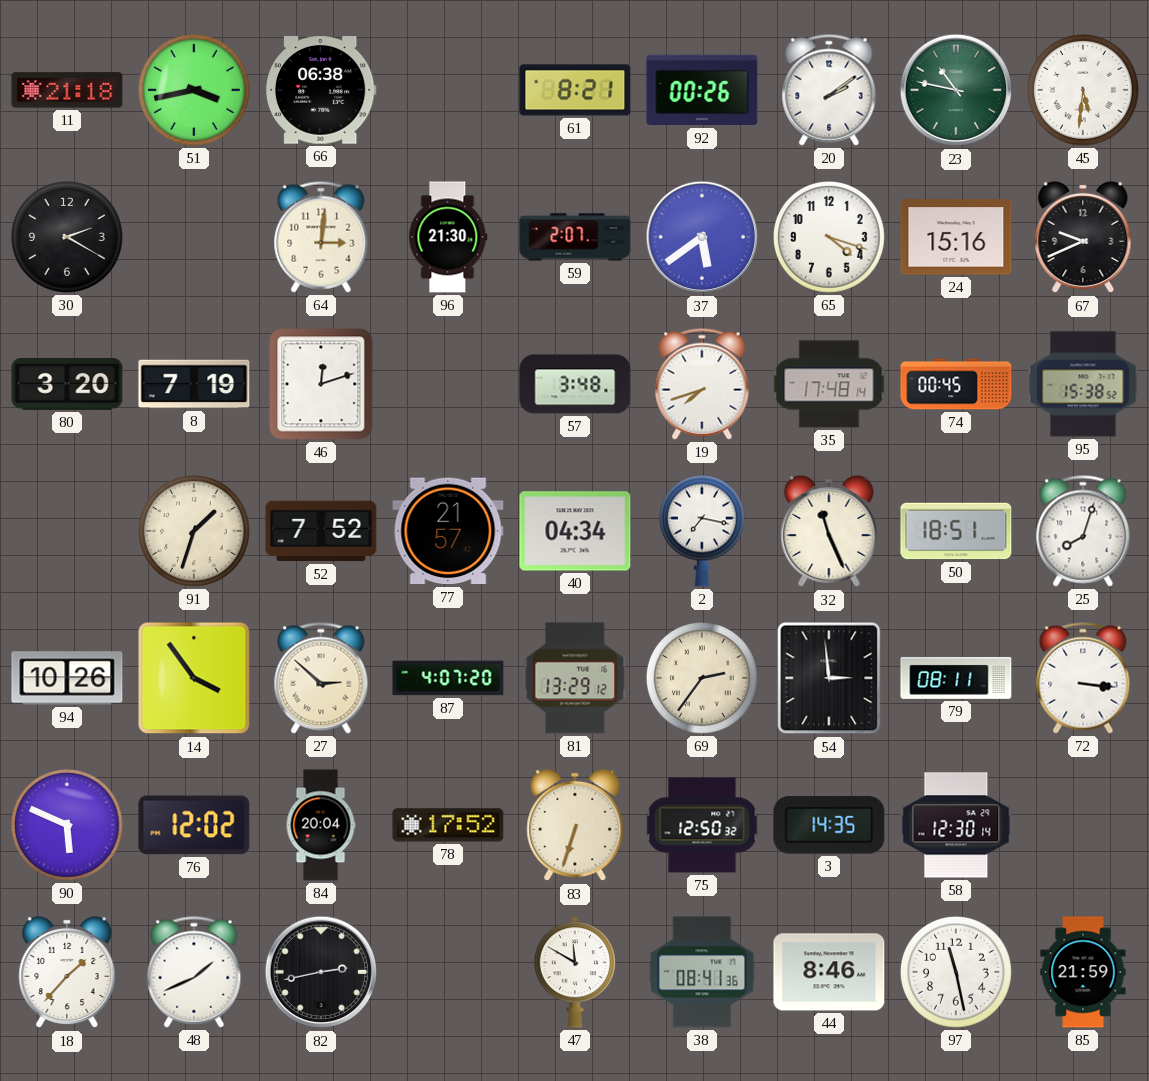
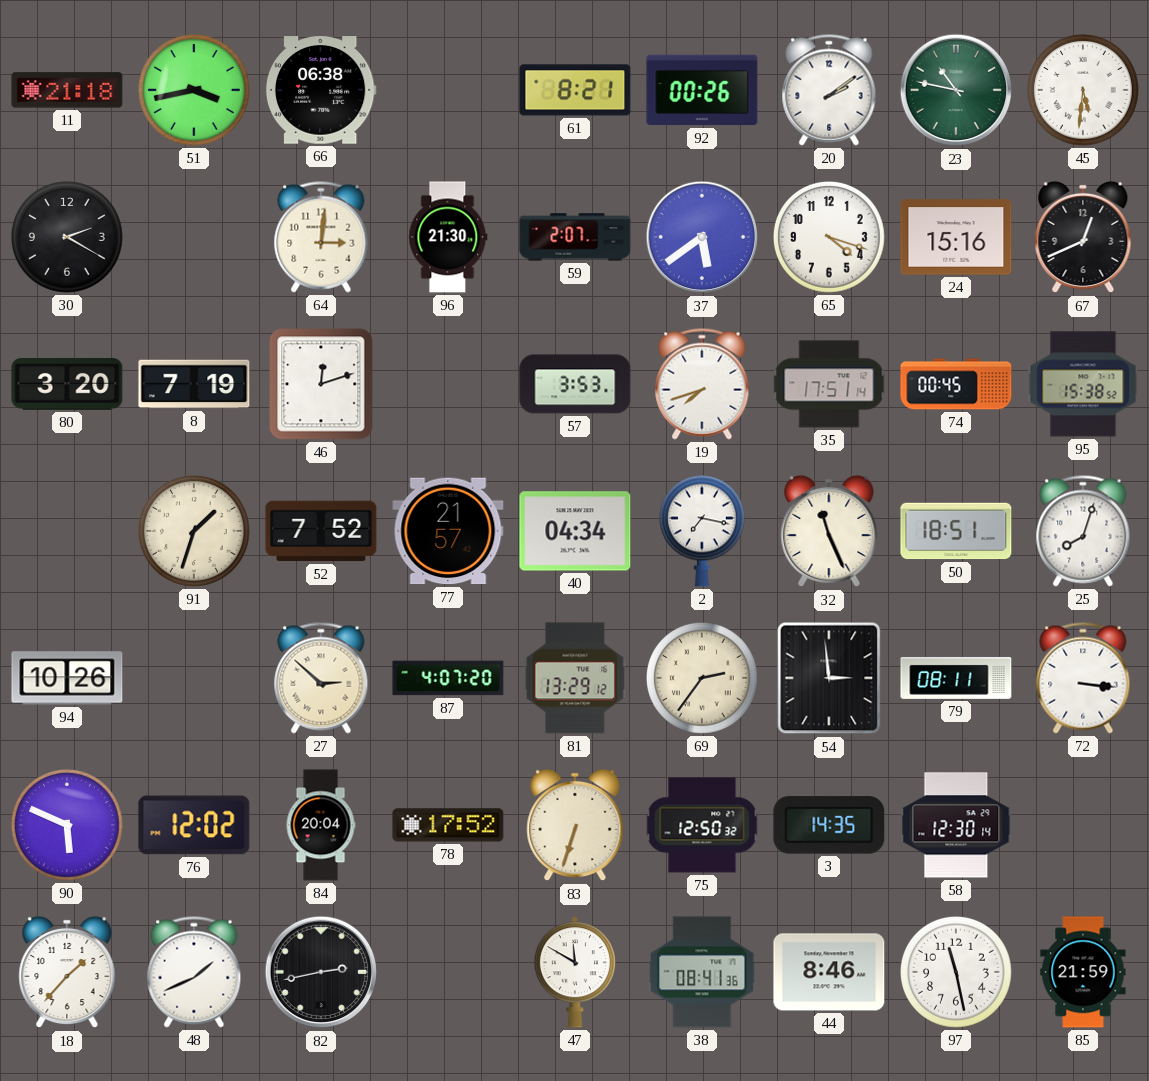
67: 9:41 -> 12:41
57: 3:48 -> 3:53
35: 17:48 -> 17:51
14: 3:54 -> none
